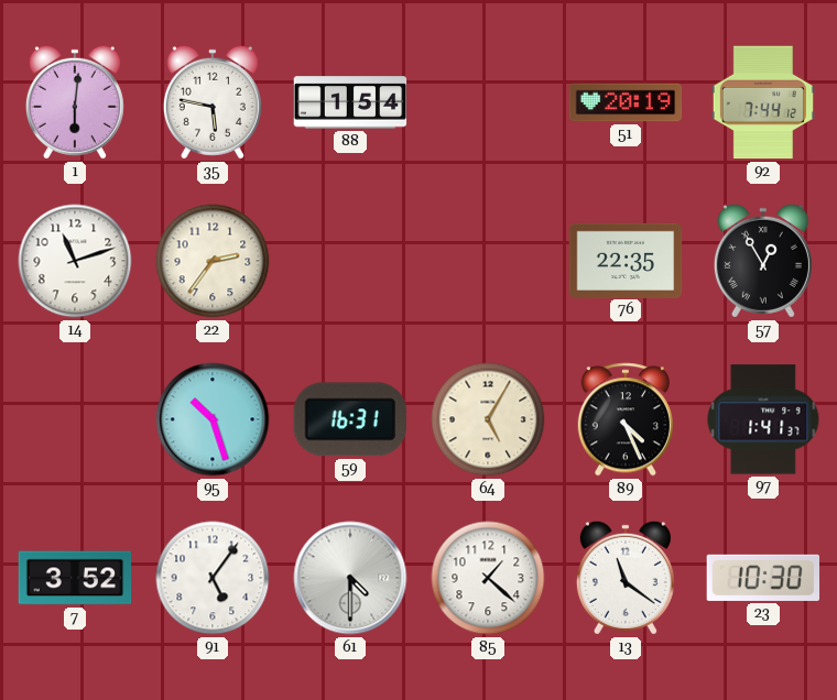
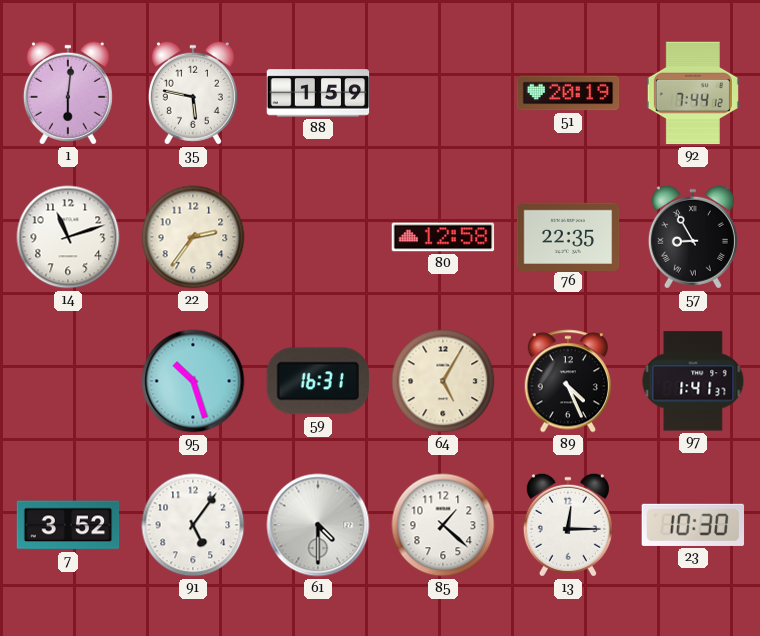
88: 1:54 -> 1:59
80: none -> 12:58
57: 12:55 -> 8:55
13: 11:21 -> 12:15
